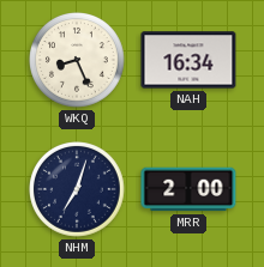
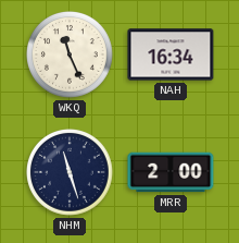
WKQ: 8:26 -> 11:26
NHM: 7:03 -> 11:27
